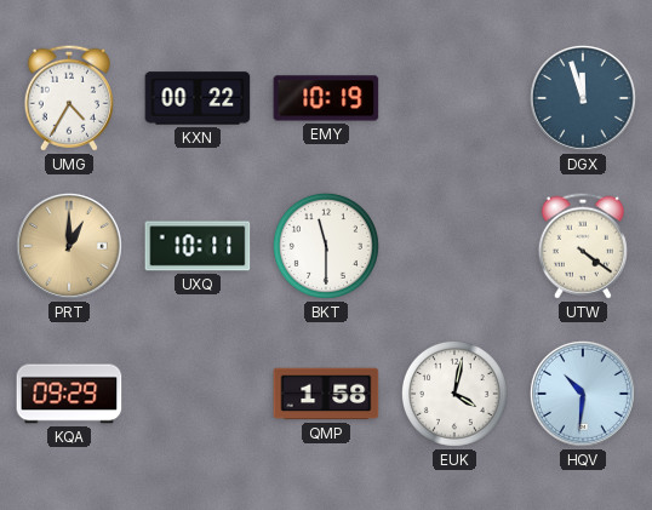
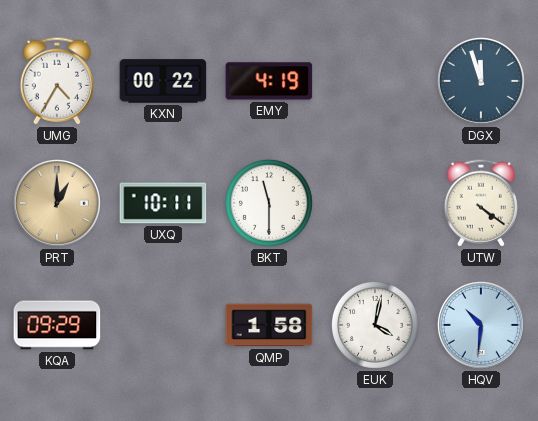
EMY: 10:19 -> 4:19
